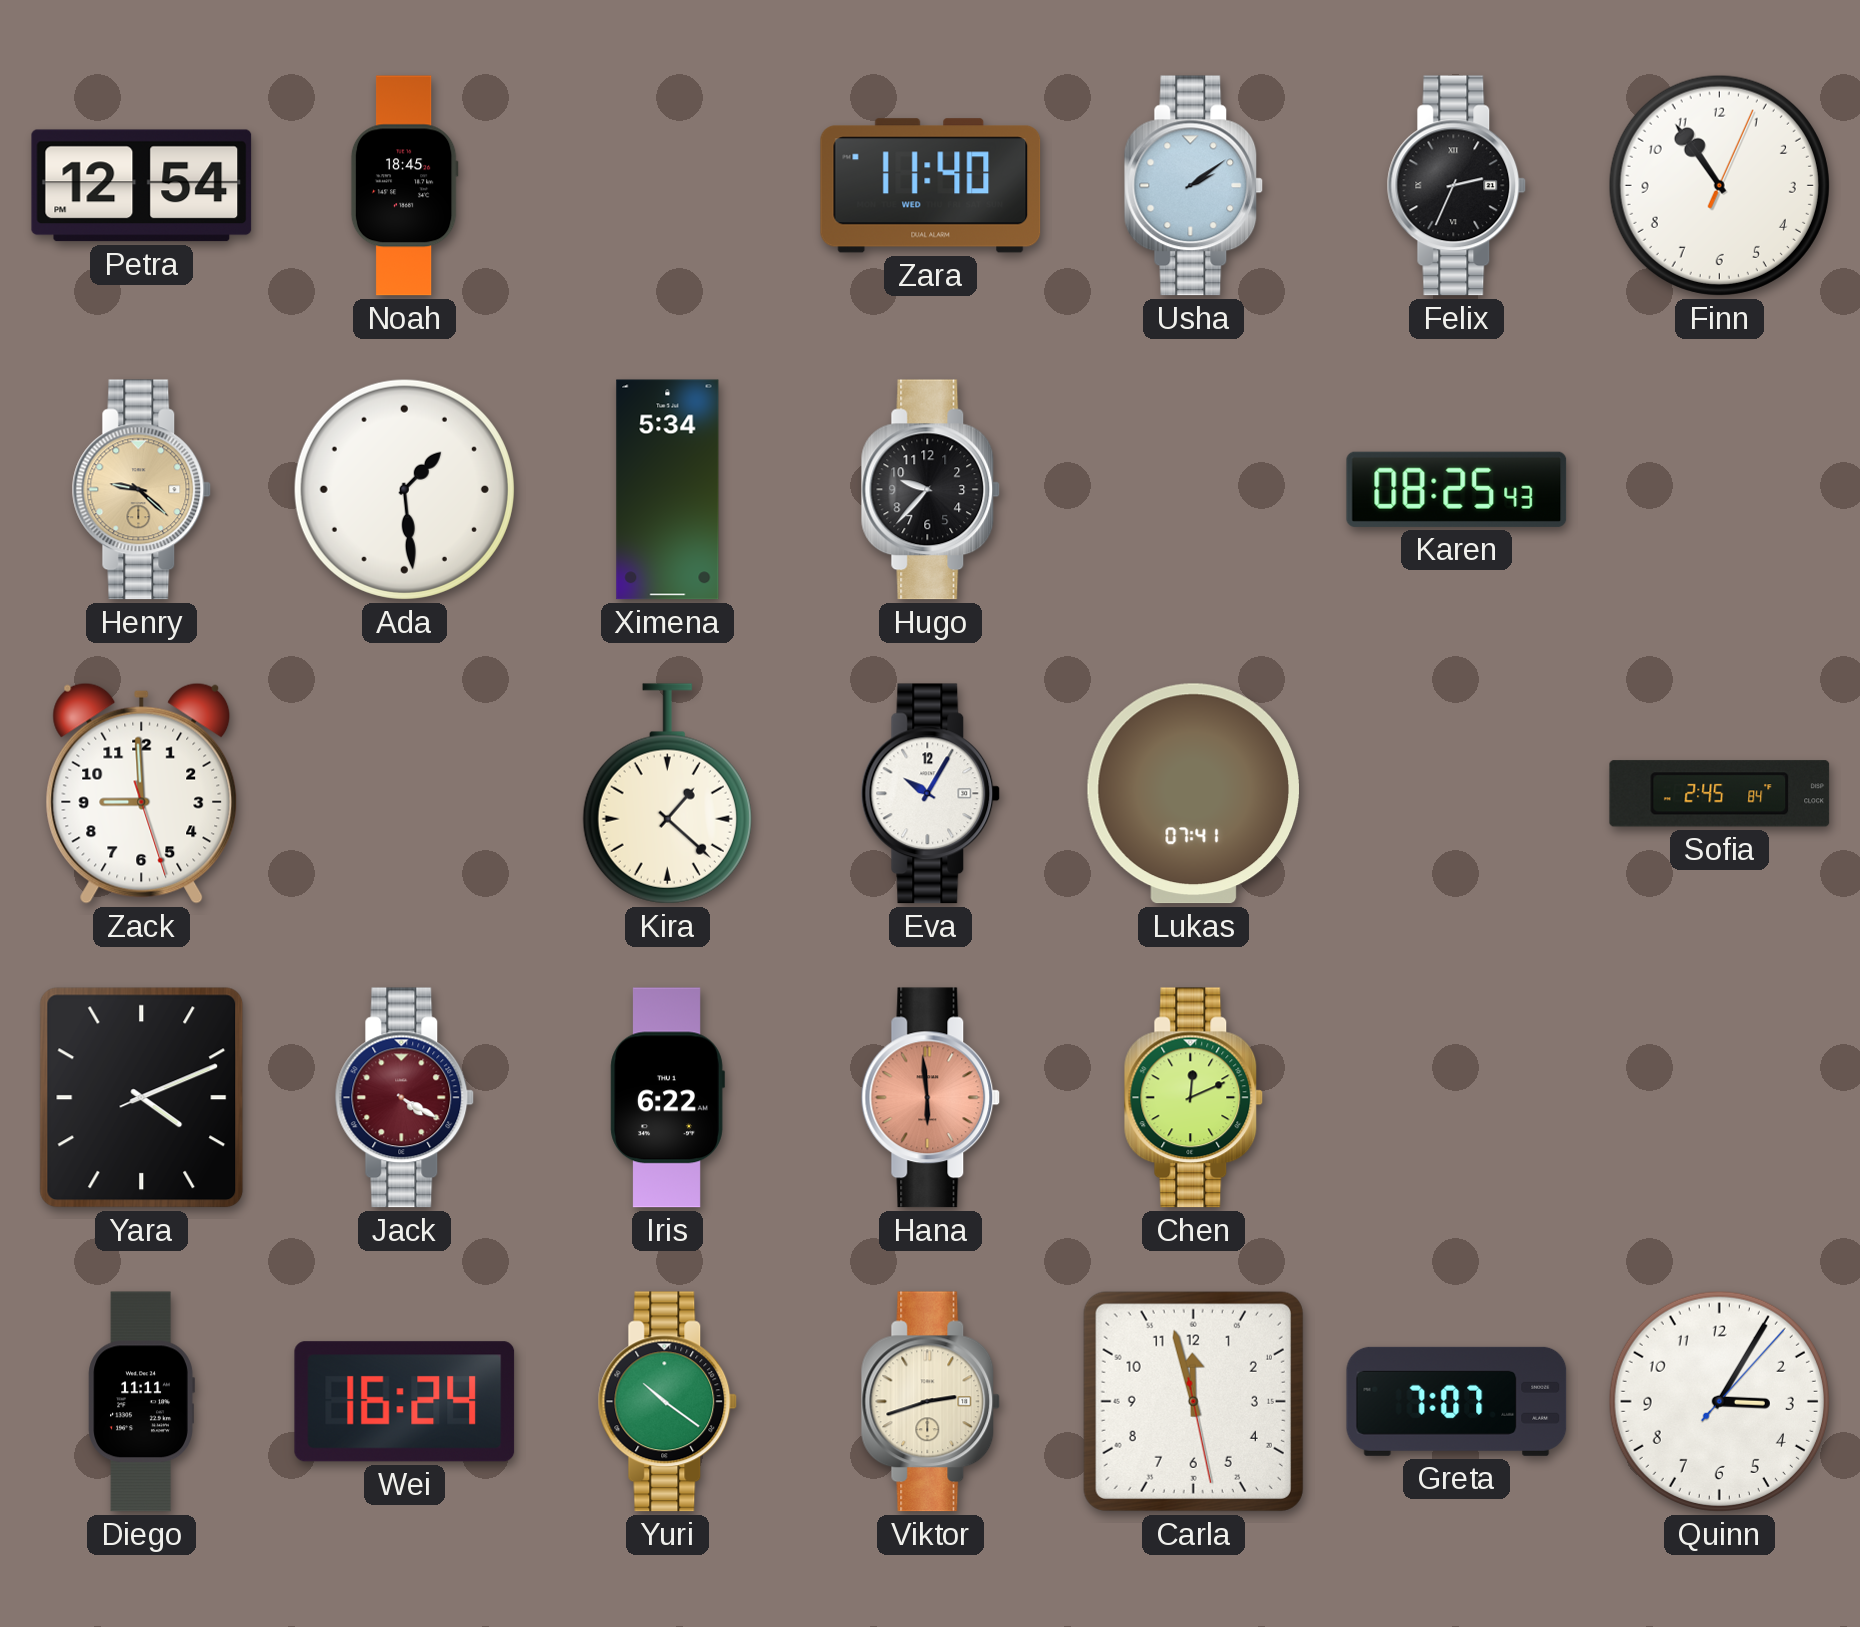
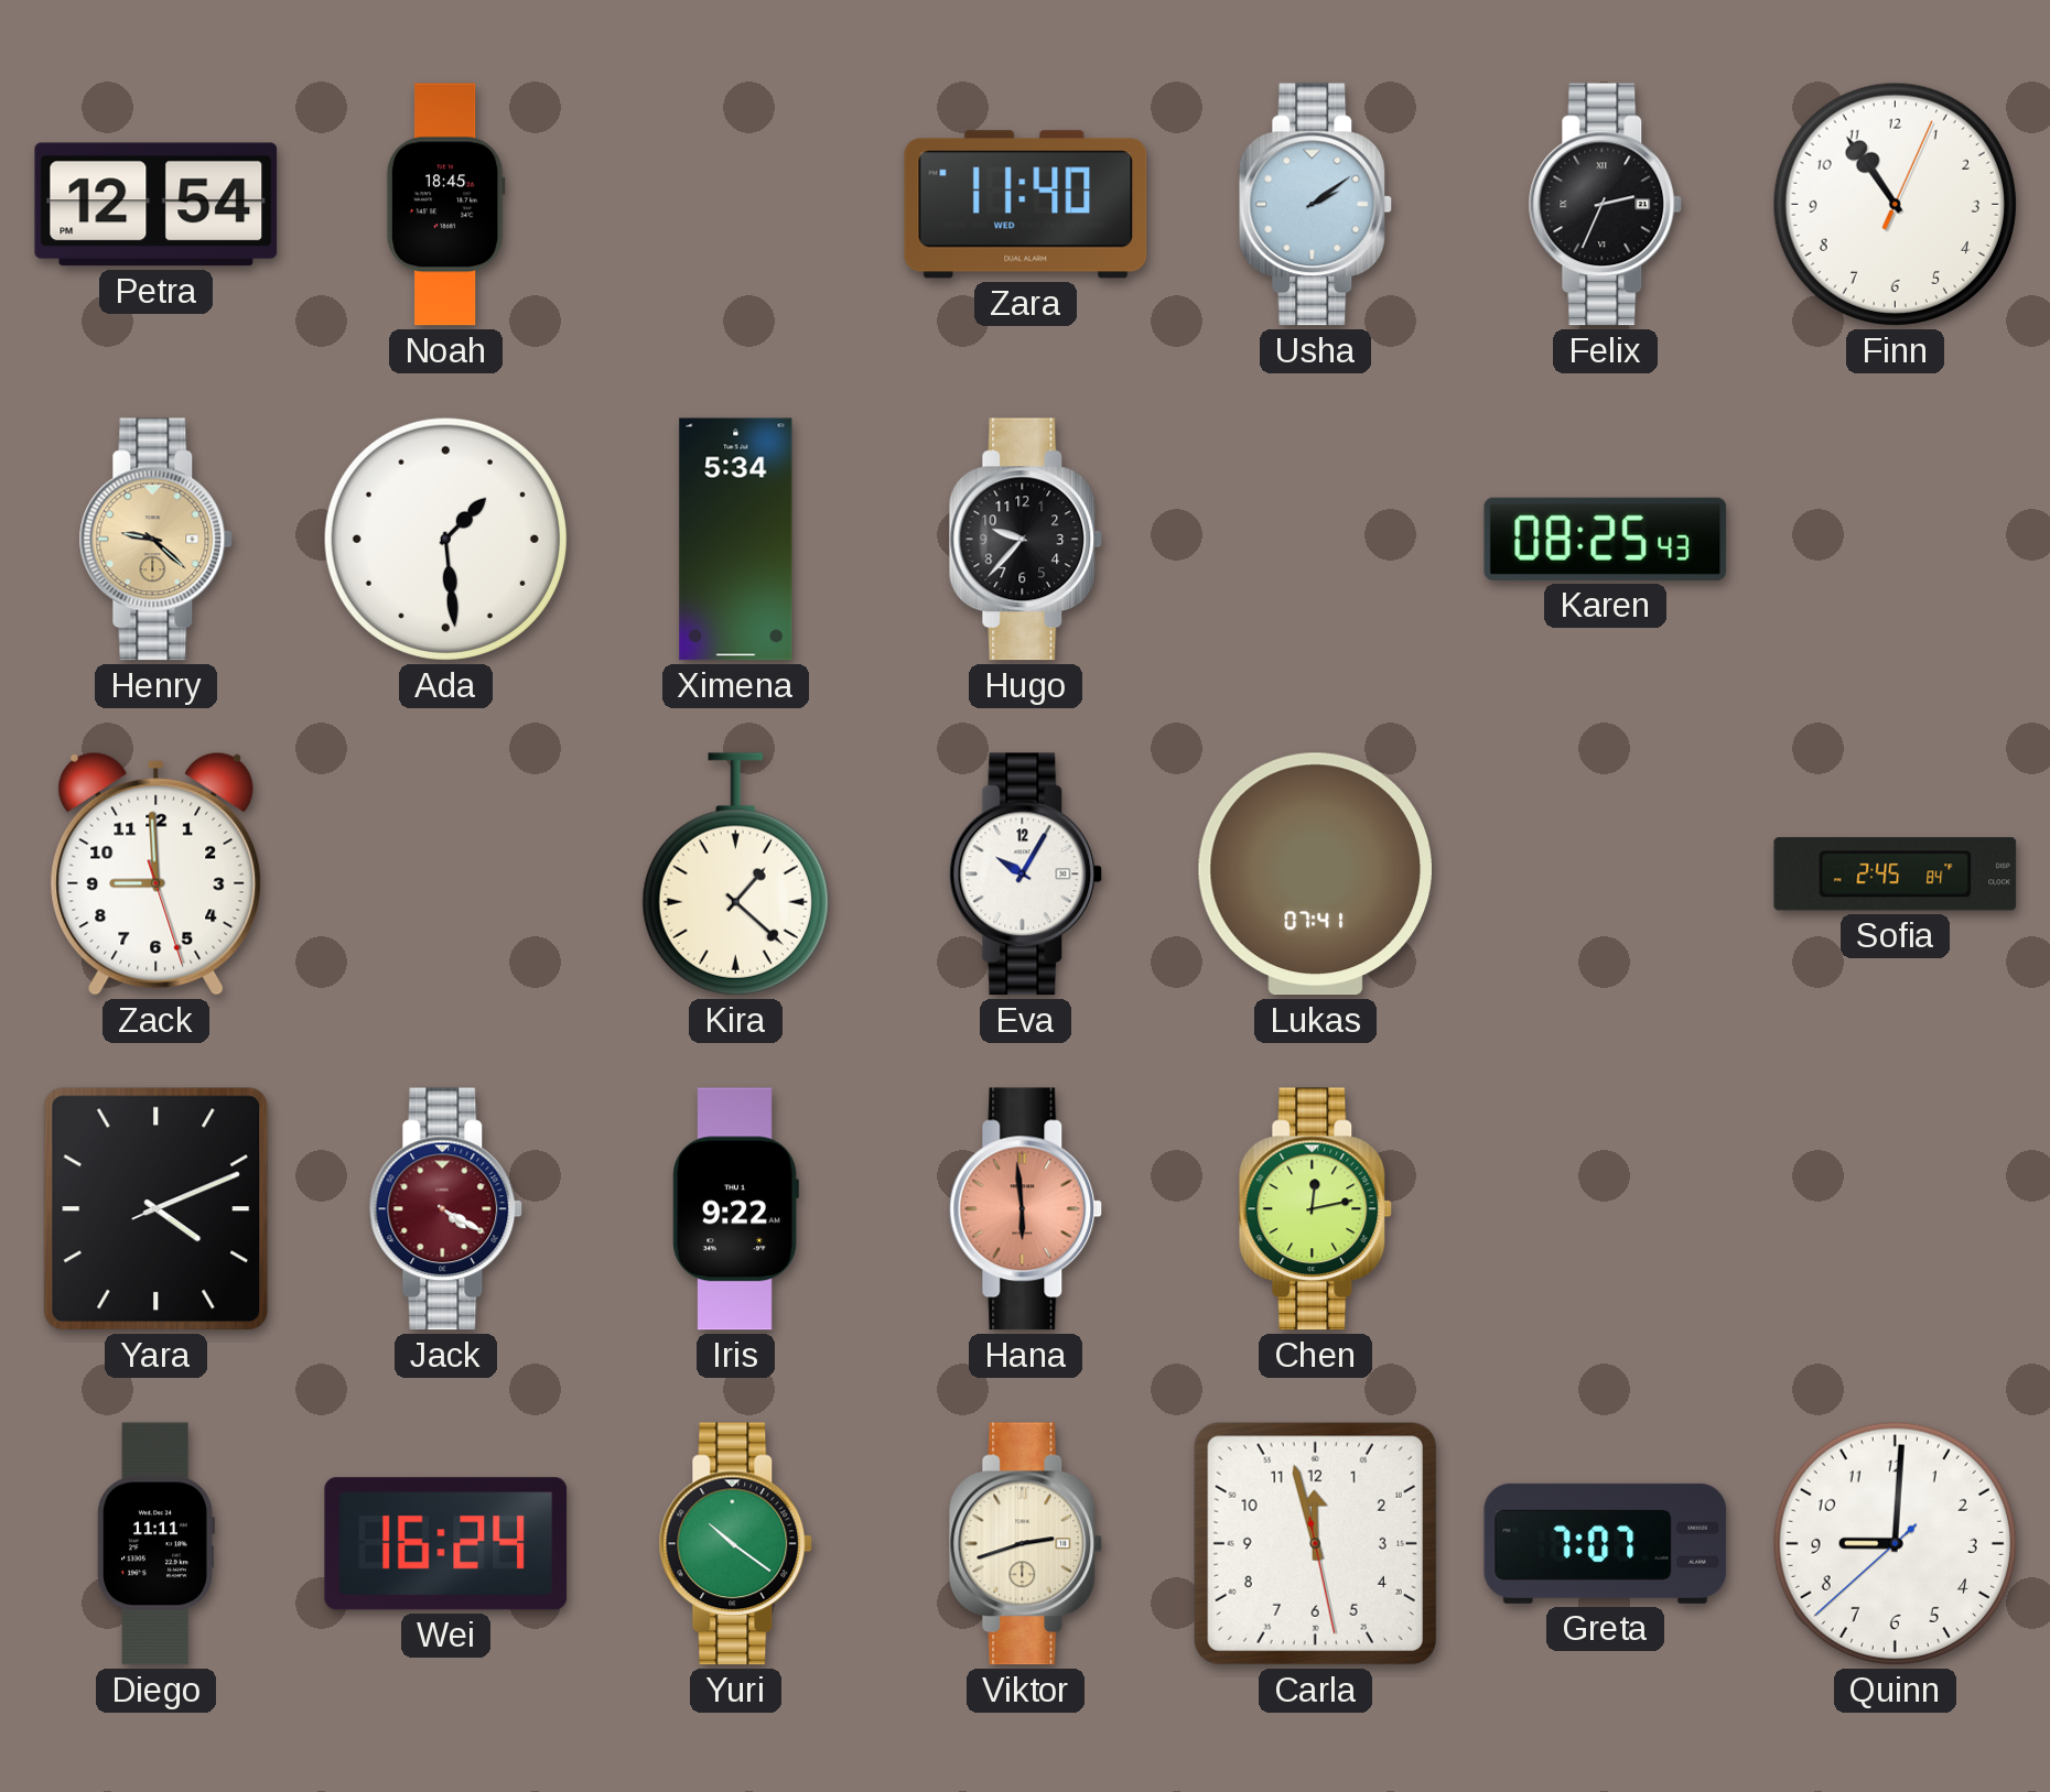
Iris: 6:22 -> 9:22
Chen: 12:11 -> 12:13
Quinn: 3:05 -> 9:00
